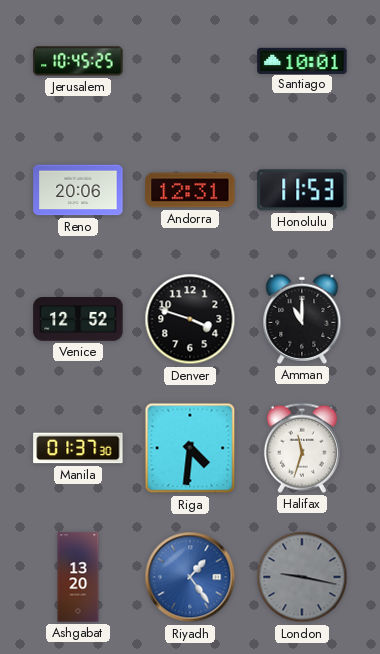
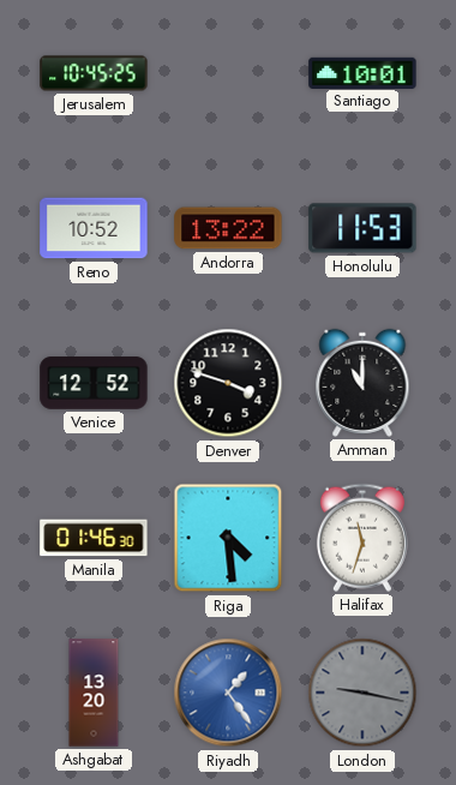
Reno: 20:06 -> 10:52
Andorra: 12:31 -> 13:22
Manila: 01:37 -> 01:46
Riga: 4:31 -> 4:29
